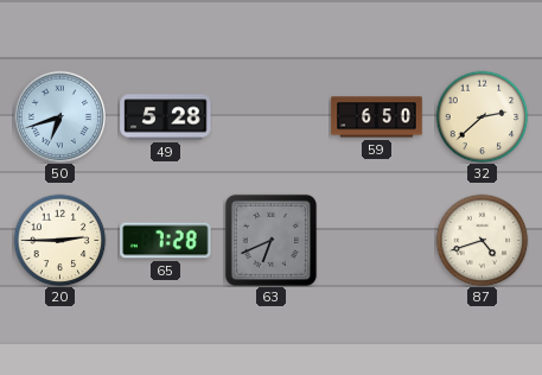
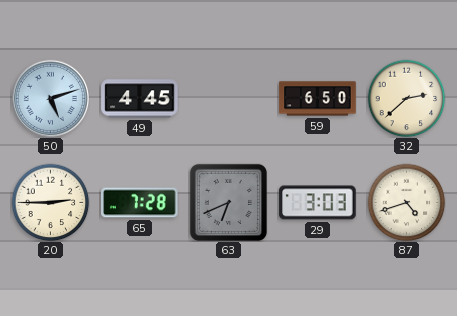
50: 6:42 -> 5:12
49: 5:28 -> 4:45
29: none -> 3:03
